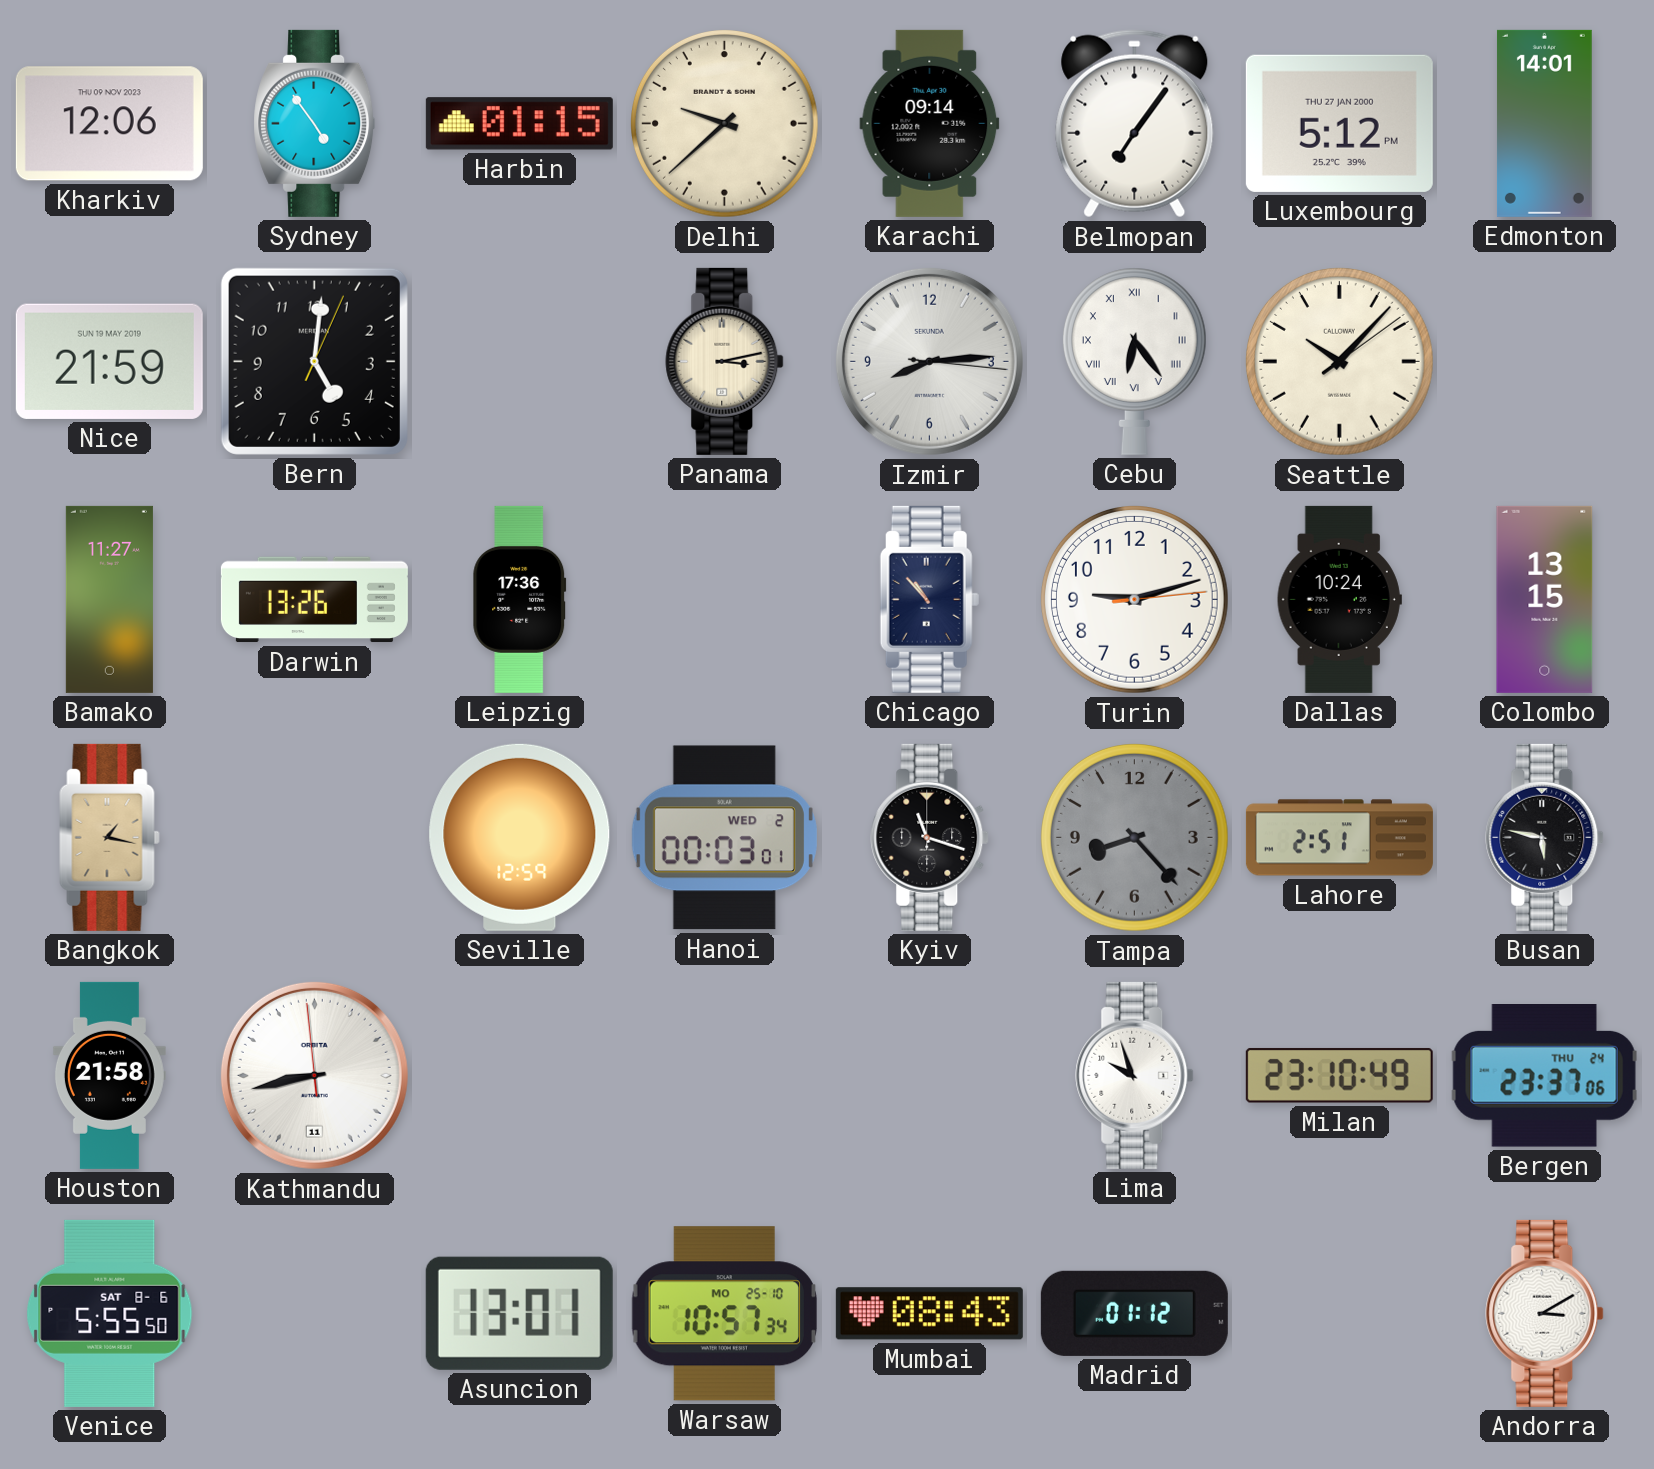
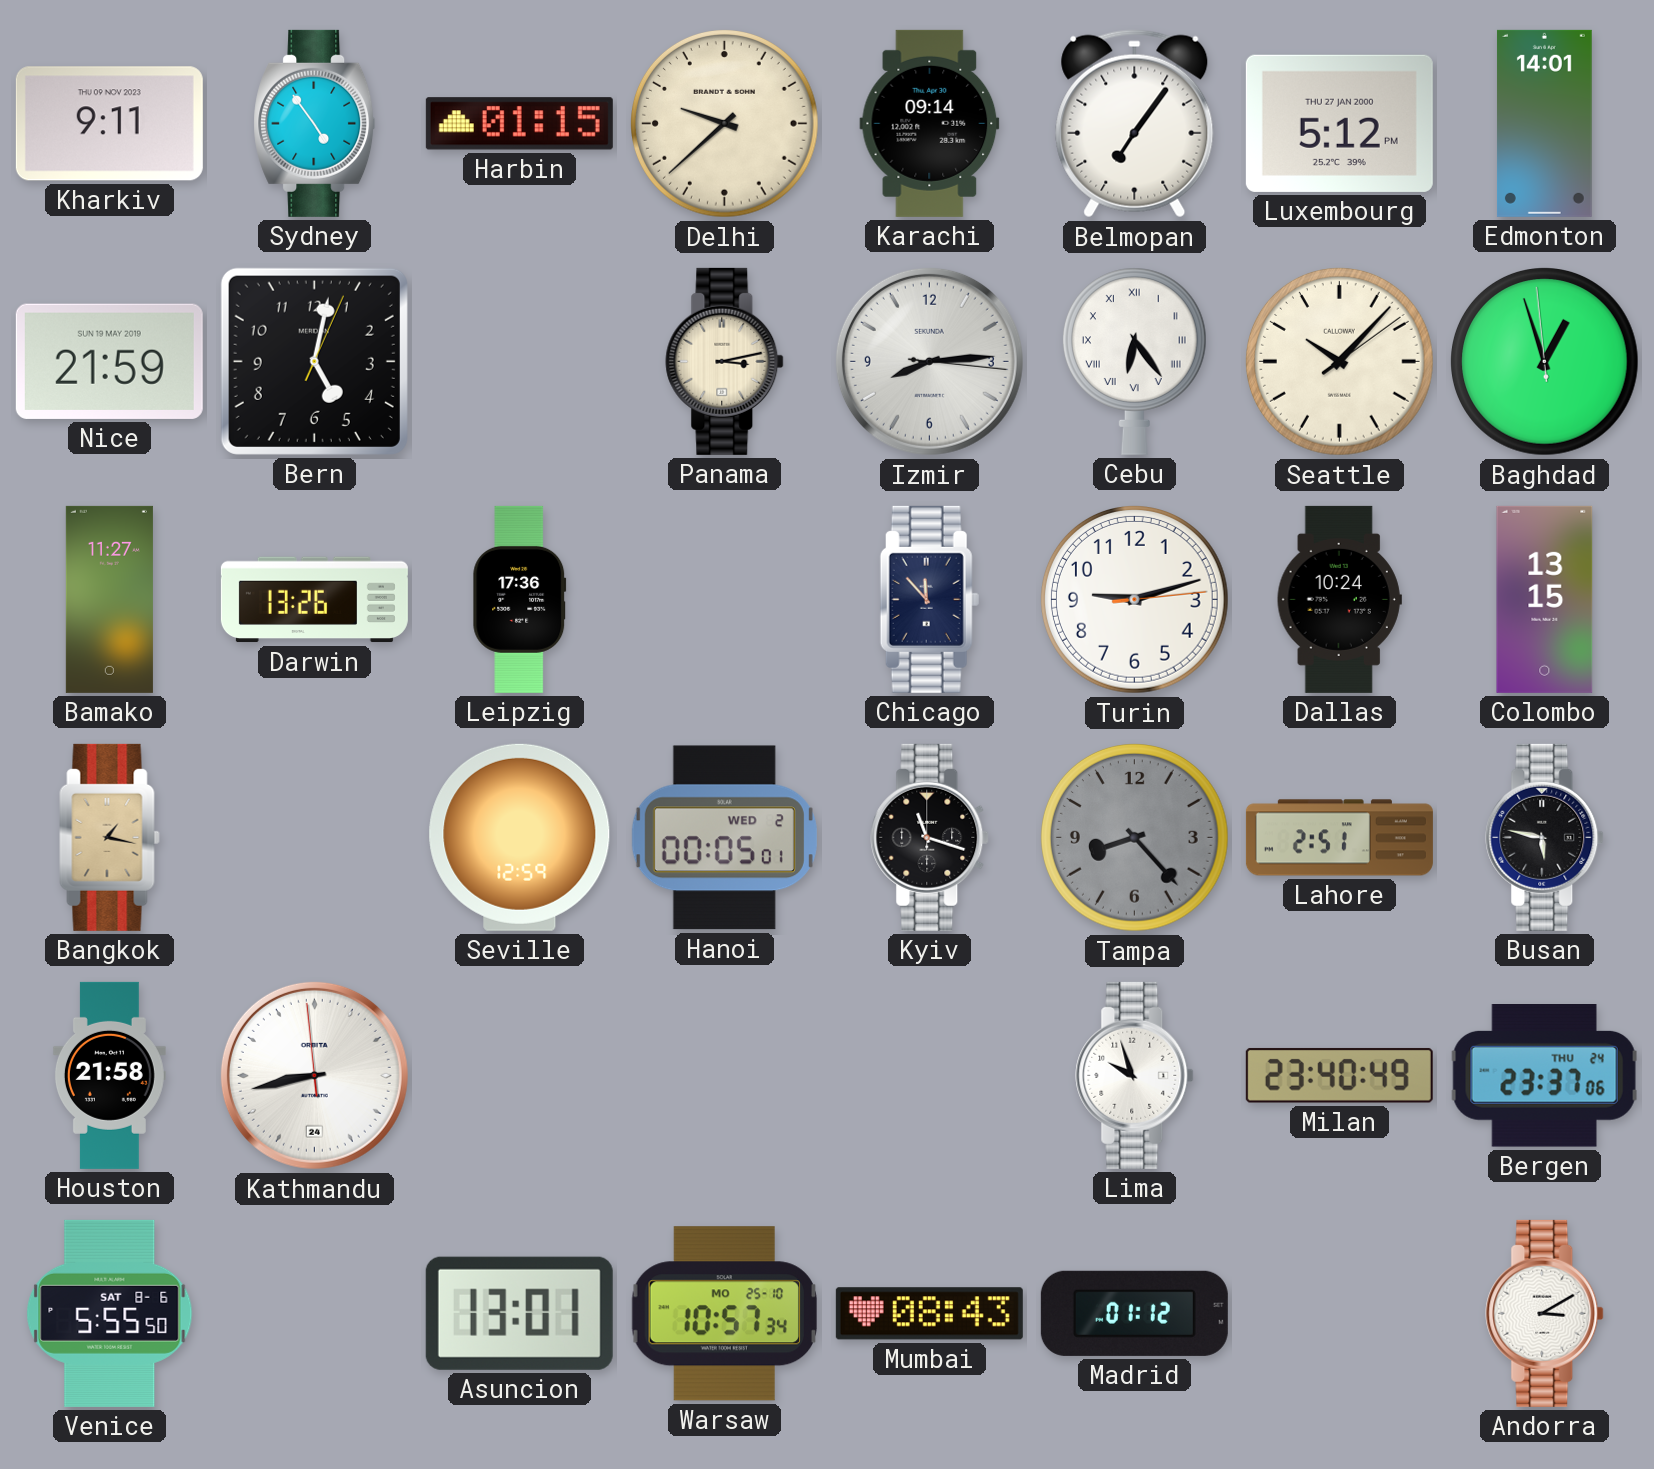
Kharkiv: 12:06 -> 9:11
Bern: 5:01 -> 5:02
Baghdad: none -> 12:56
Chicago: 10:53 -> 11:53
Hanoi: 00:03 -> 00:05
Kathmandu date: 11 -> 24
Milan: 23:10 -> 23:40
